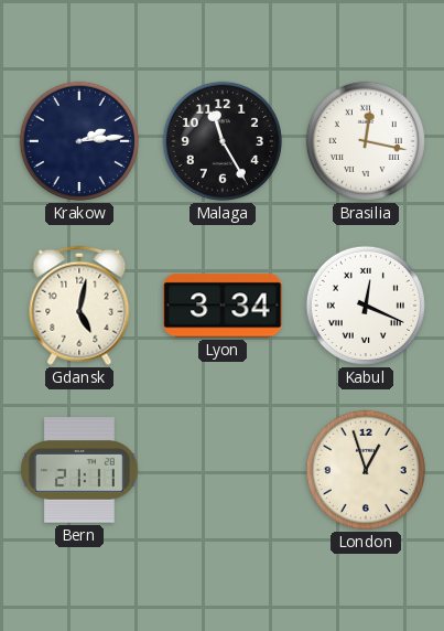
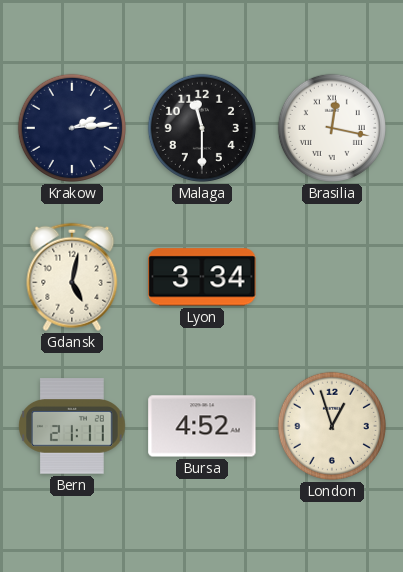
Malaga: 11:25 -> 11:30
Kabul: 12:19 -> none
Bursa: none -> 4:52
